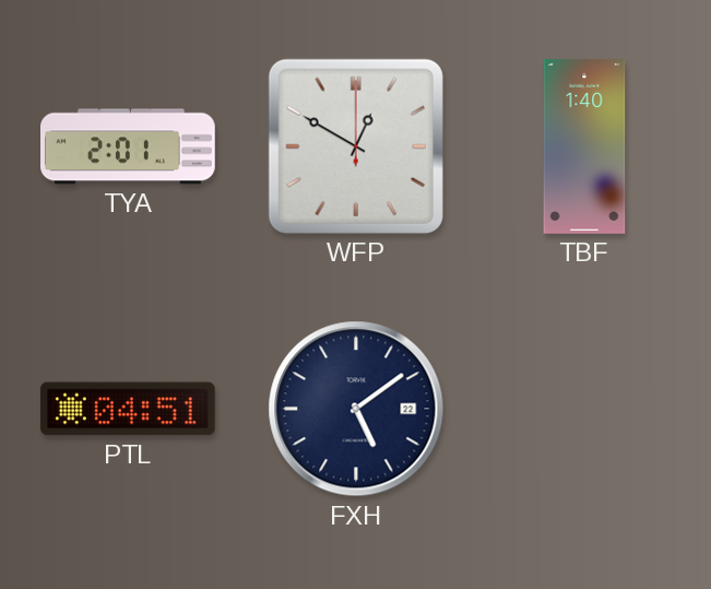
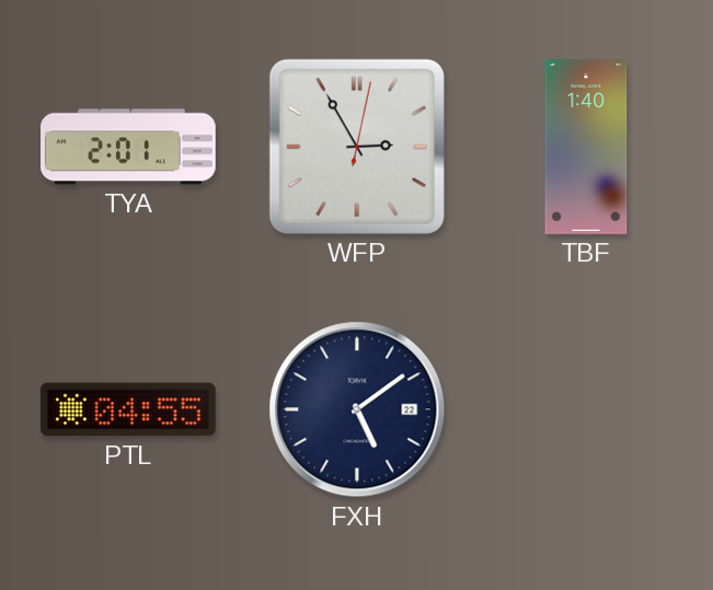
WFP: 12:50 -> 2:55
PTL: 04:51 -> 04:55
